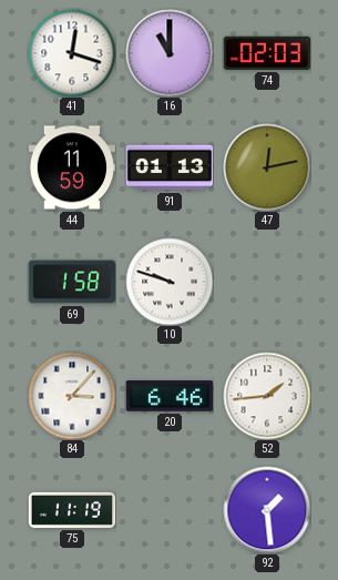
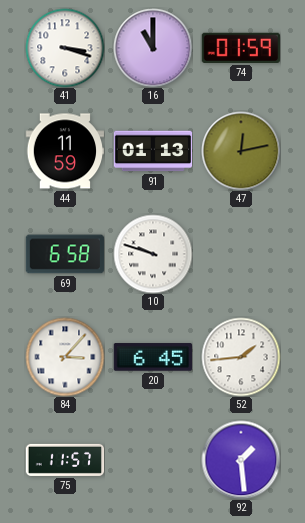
41: 12:18 -> 3:18
74: 02:03 -> 01:59
69: 1:58 -> 6:58
20: 6:46 -> 6:45
75: 11:19 -> 11:57
